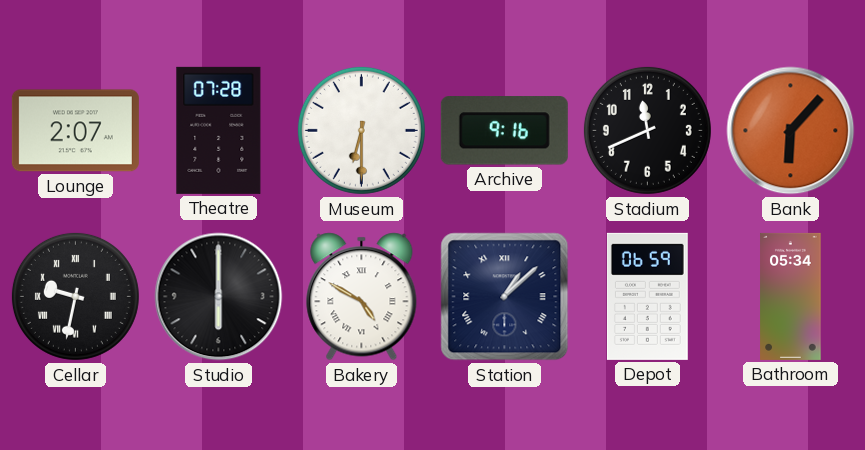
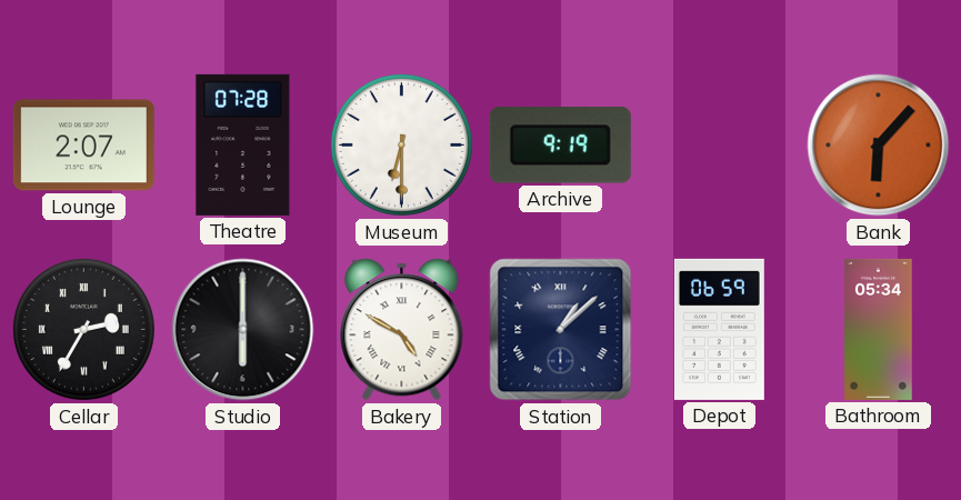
Archive: 9:16 -> 9:19
Stadium: 11:41 -> none
Cellar: 9:32 -> 2:35
